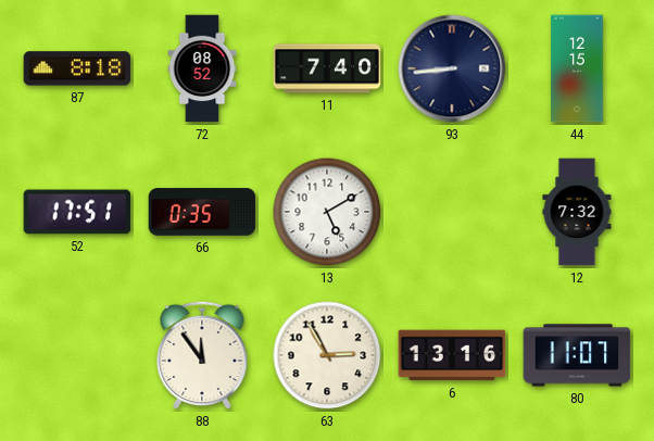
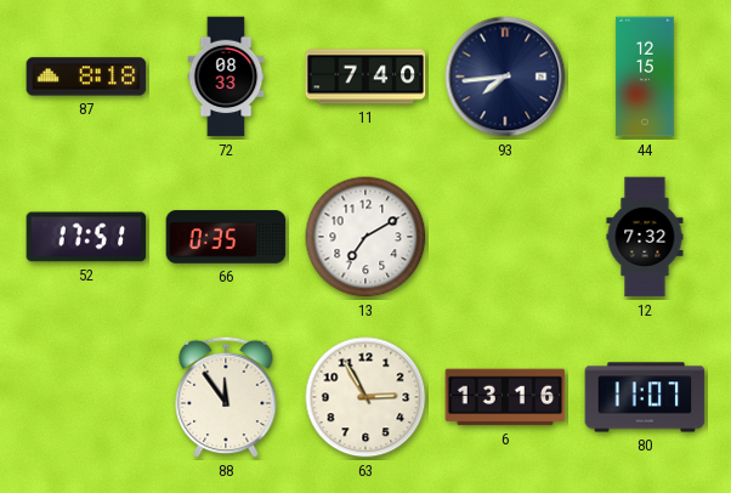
72: 08:52 -> 08:33
93: 8:44 -> 7:44
13: 5:10 -> 7:10
